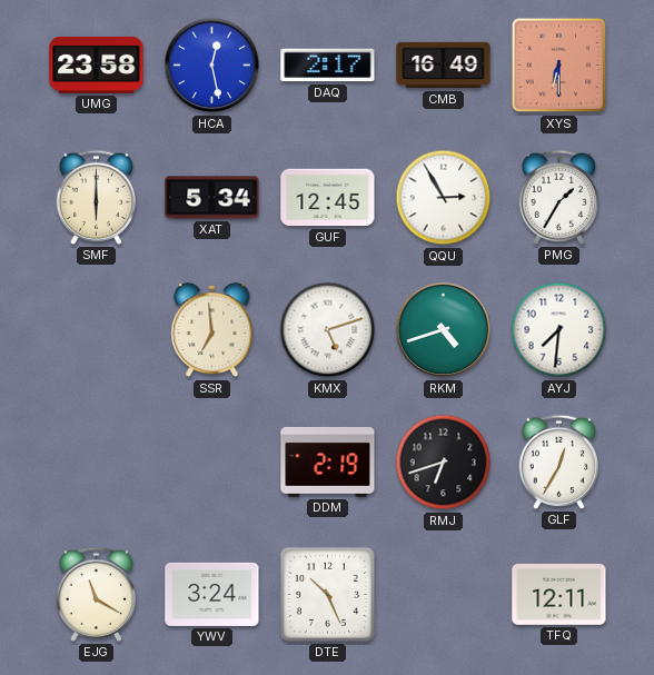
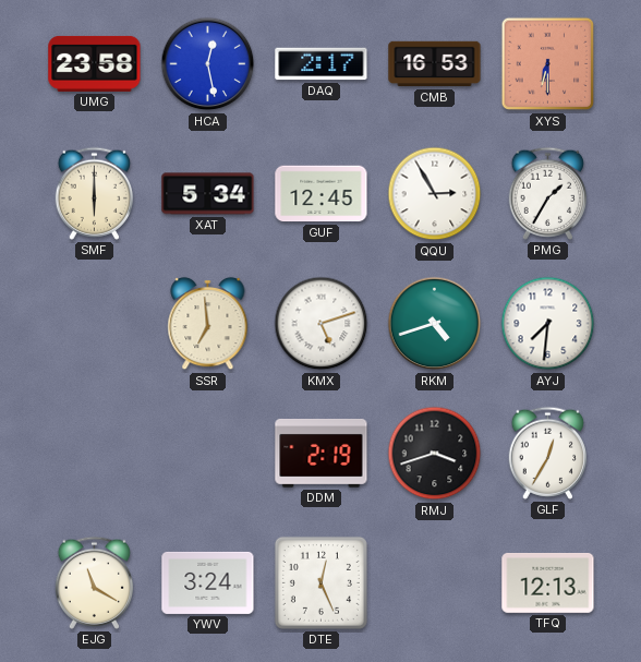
CMB: 16:49 -> 16:53
RMJ: 6:42 -> 3:42
DTE: 10:26 -> 12:26
TFQ: 12:11 -> 12:13
